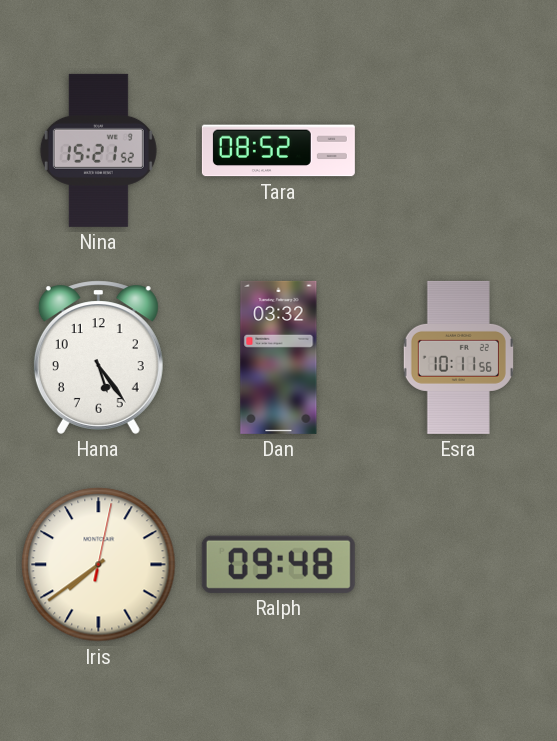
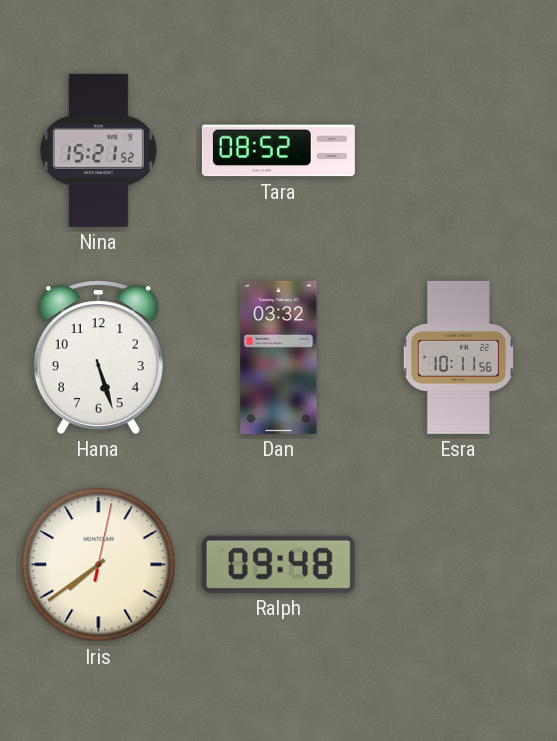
Hana: 5:24 -> 5:27
